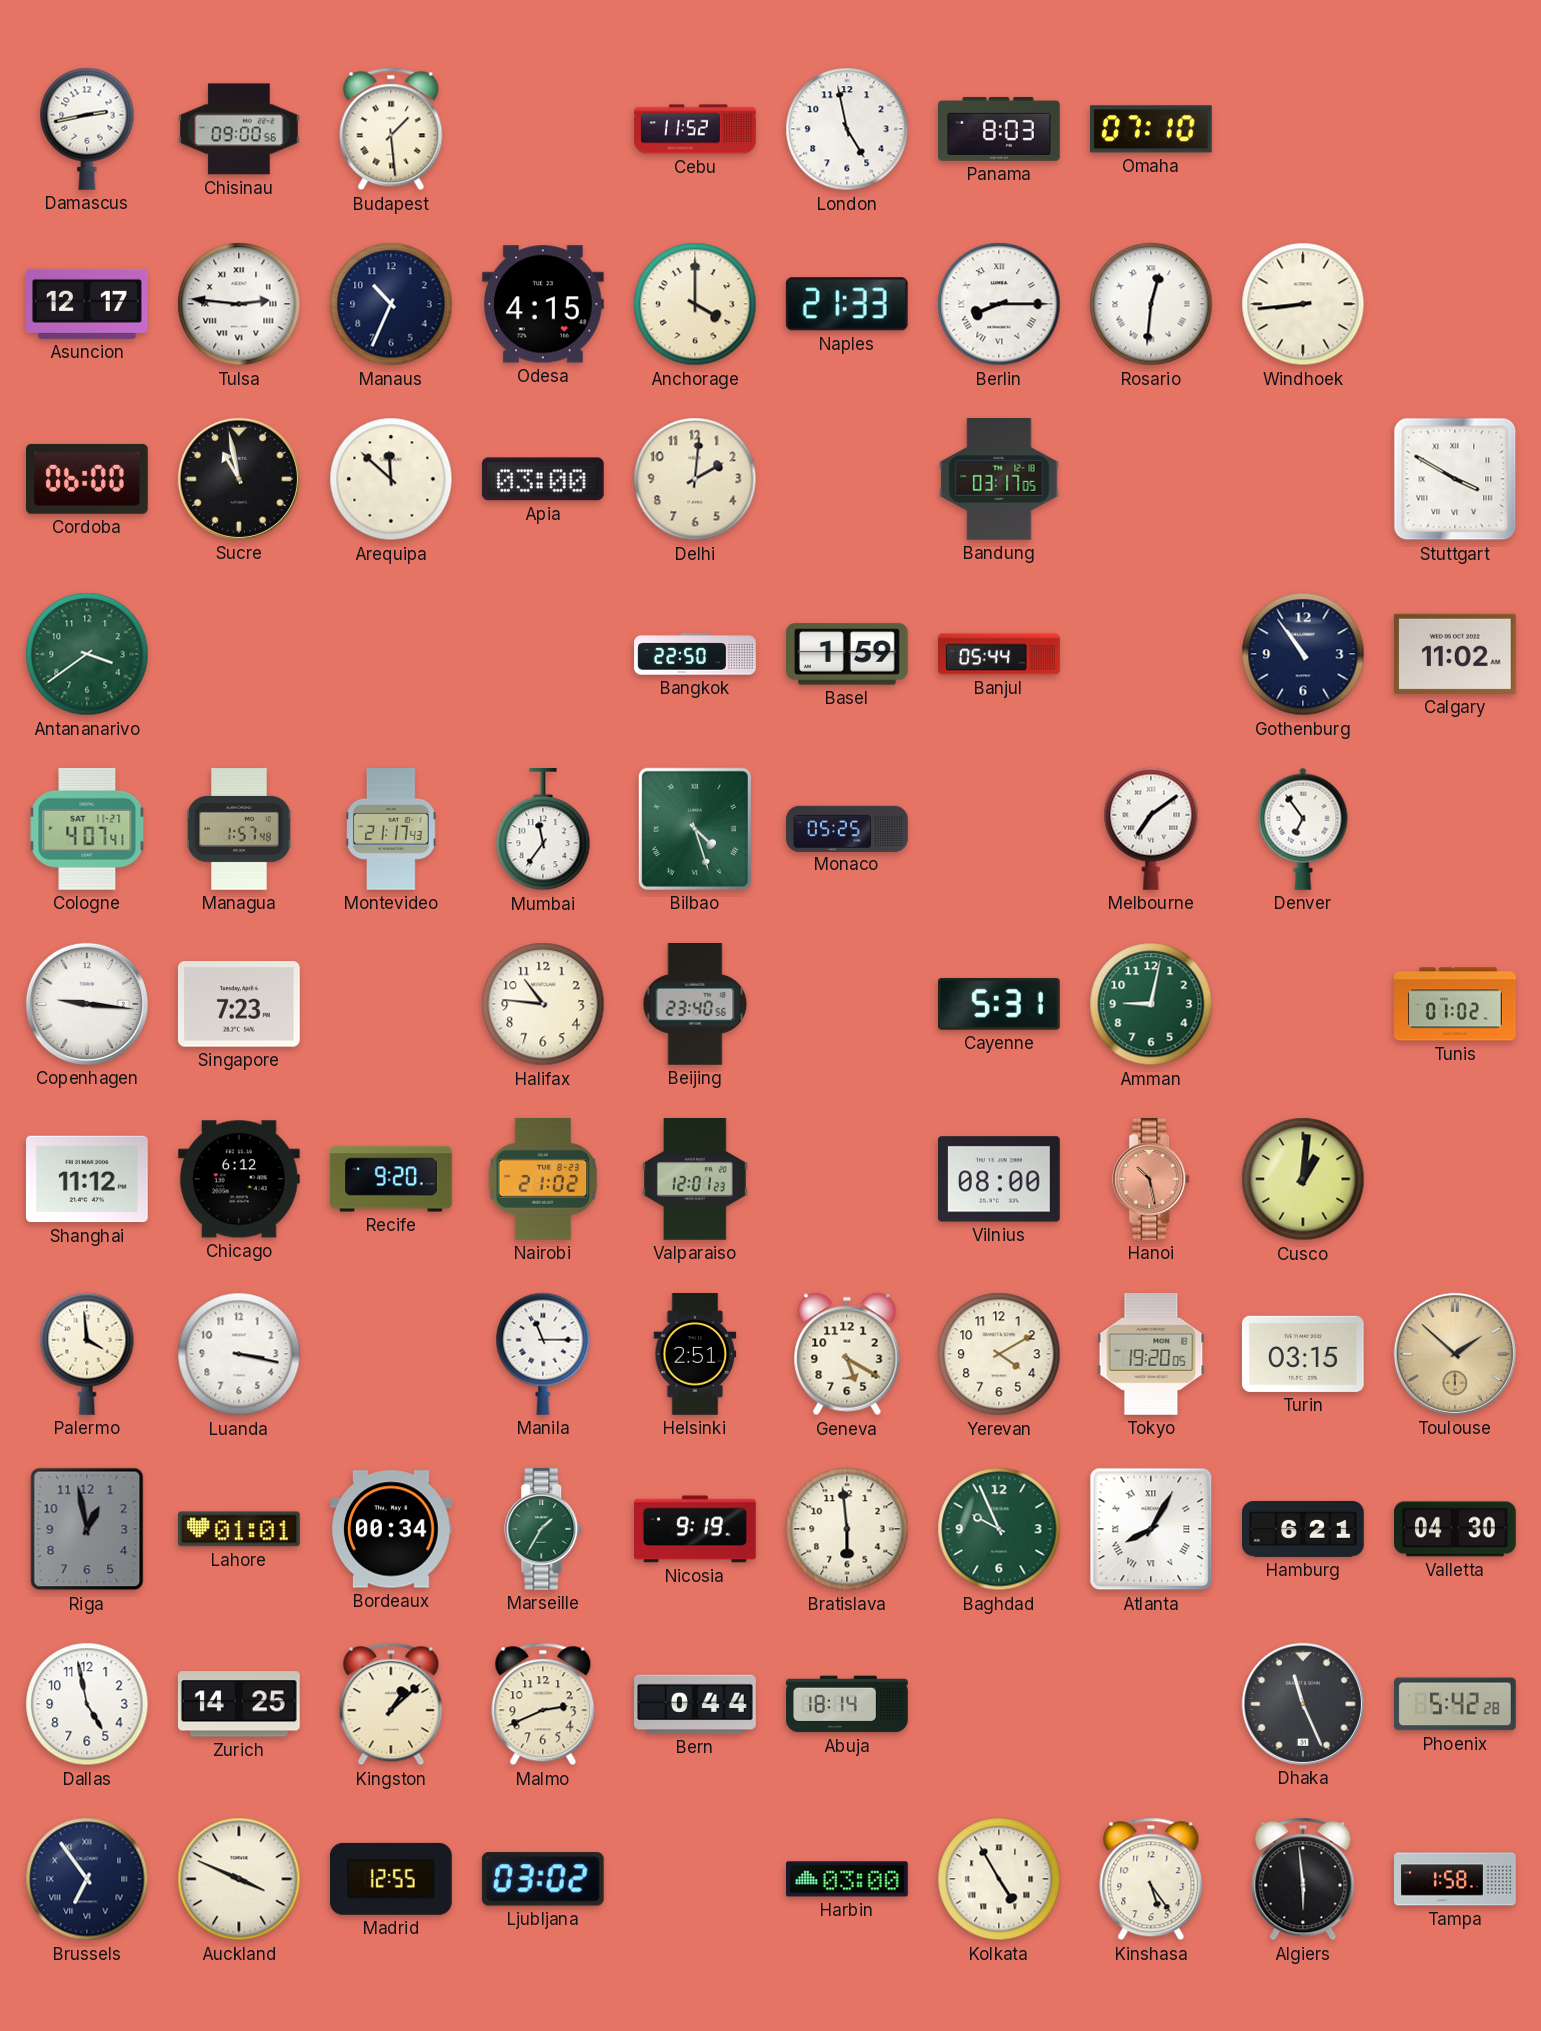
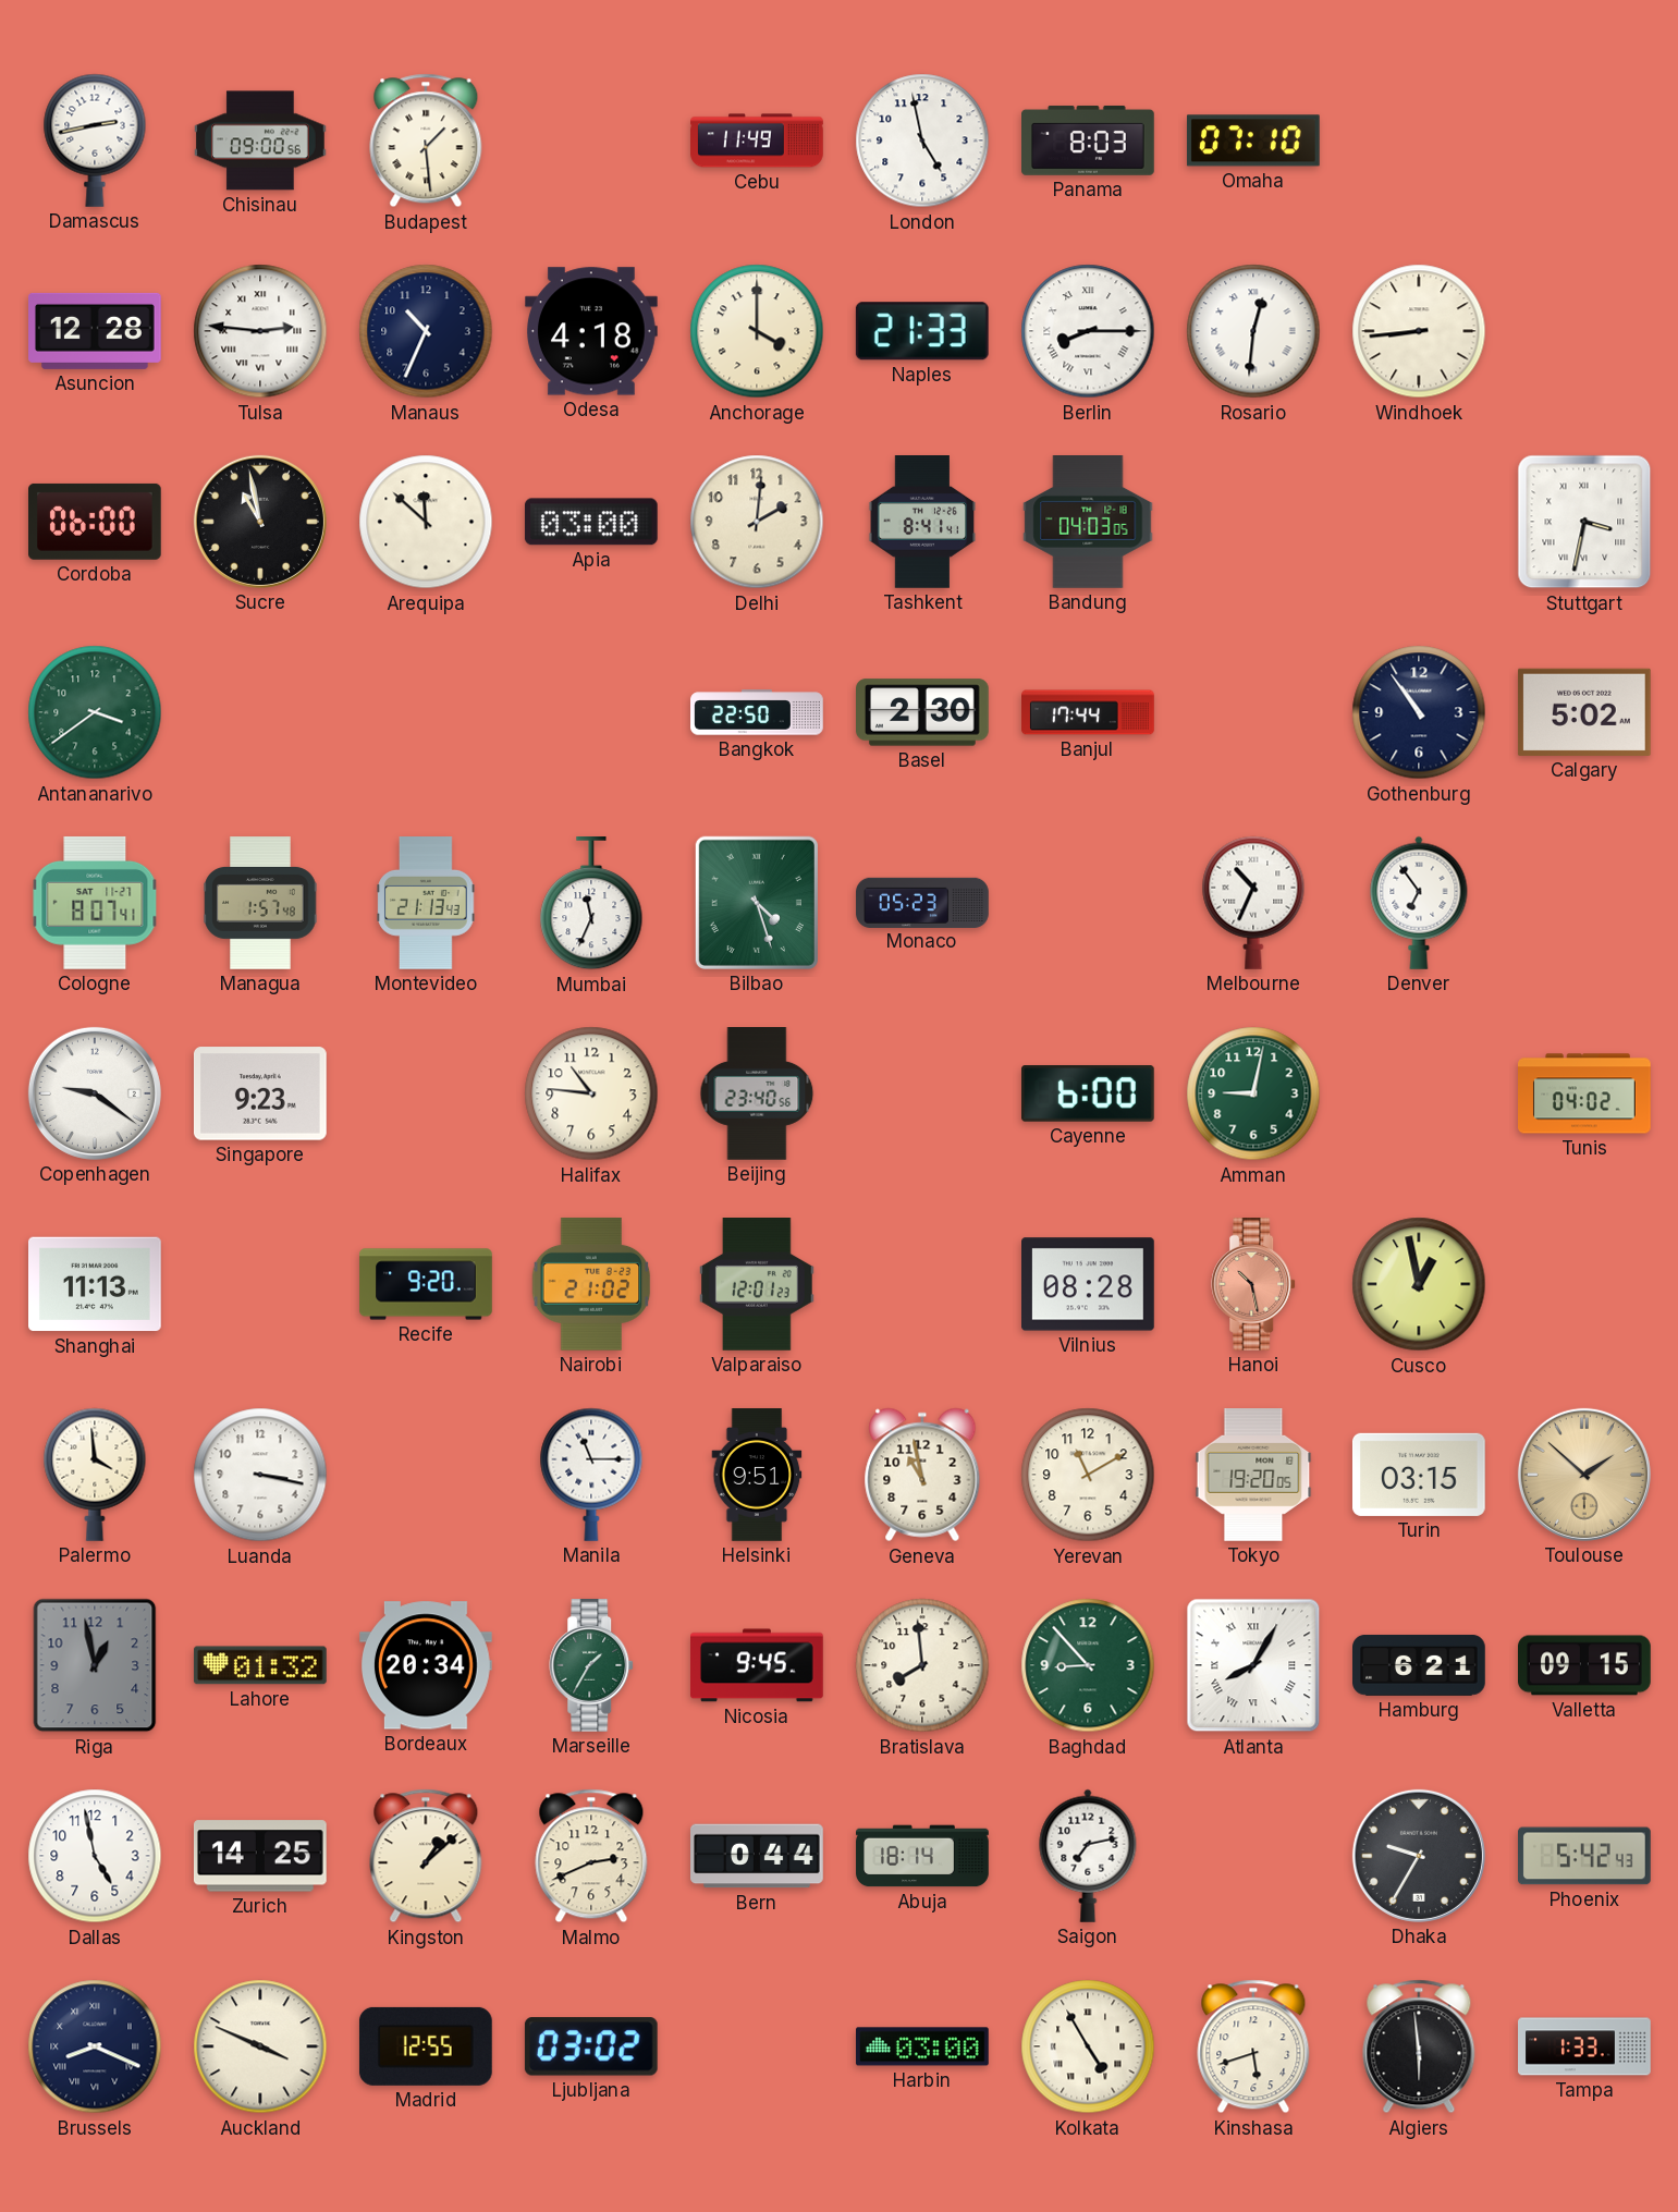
Cebu: 11:52 -> 11:49
Asuncion: 12:17 -> 12:28
Odesa: 4:15 -> 4:18
Tashkent: none -> 8:41
Bandung: 03:17 -> 04:03
Stuttgart: 3:50 -> 3:32
Basel: 1:59 -> 2:30
Banjul: 05:44 -> 17:44
Calgary: 11:02 -> 5:02
Cologne: 4:07 -> 8:07
Montevideo: 21:17 -> 21:13
Mumbai: 11:36 -> 11:34
Monaco: 05:25 -> 05:23
Melbourne: 7:09 -> 10:34
Copenhagen: 9:16 -> 9:21
Singapore: 7:23 -> 9:23
Cayenne: 5:31 -> 6:00
Tunis: 01:02 -> 04:02
Shanghai: 11:12 -> 11:13
Chicago: 6:12 -> none
Vilnius: 08:00 -> 08:28
Cusco: 1:01 -> 12:58
Helsinki: 2:51 -> 9:51
Geneva: 5:20 -> 10:58
Yerevan: 4:10 -> 11:10
Lahore: 01:01 -> 01:32
Bordeaux: 00:34 -> 20:34
Nicosia: 9:19 -> 9:45
Bratislava: 5:59 -> 7:59
Baghdad: 9:56 -> 8:53
Valletta: 04:30 -> 09:15
Saigon: none -> 7:13
Dhaka: 11:26 -> 9:35
Phoenix: 5:42:28 -> 5:42:43
Brussels: 6:54 -> 8:19
Kinshasa: 5:24 -> 5:42
Tampa: 1:58 -> 1:33
